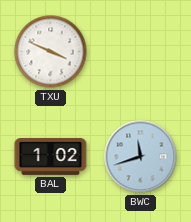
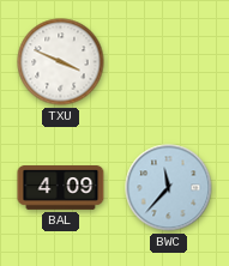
BAL: 1:02 -> 4:09
BWC: 11:42 -> 11:37
